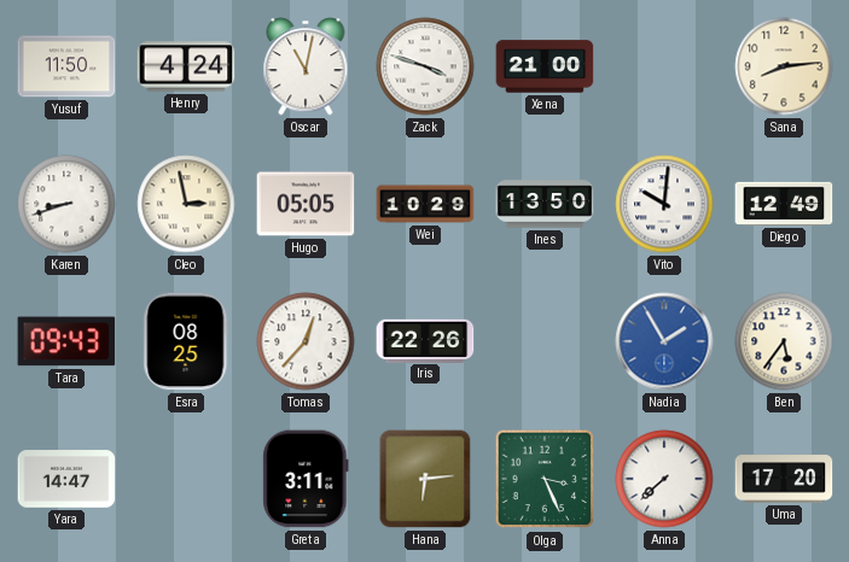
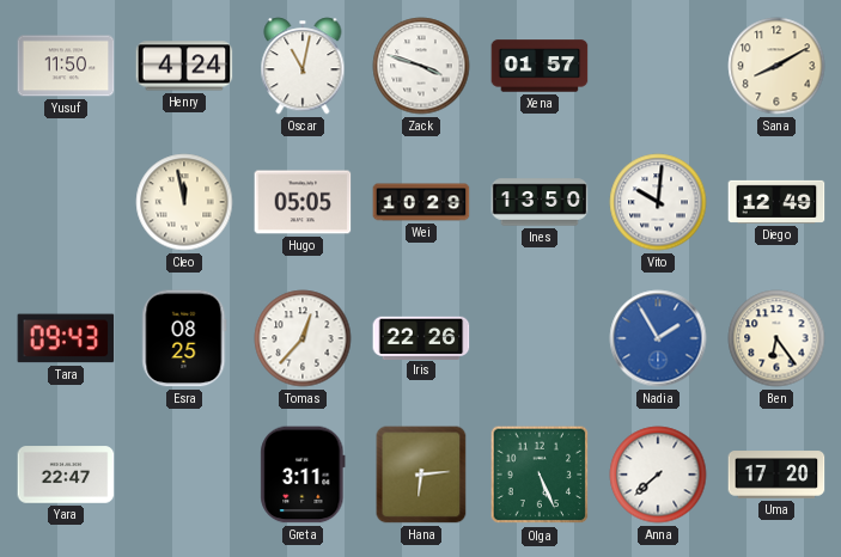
Xena: 21:00 -> 01:57
Sana: 8:14 -> 8:10
Karen: 8:42 -> none
Cleo: 2:58 -> 11:58
Ben: 5:36 -> 6:24
Yara: 14:47 -> 22:47
Olga: 3:26 -> 5:26
